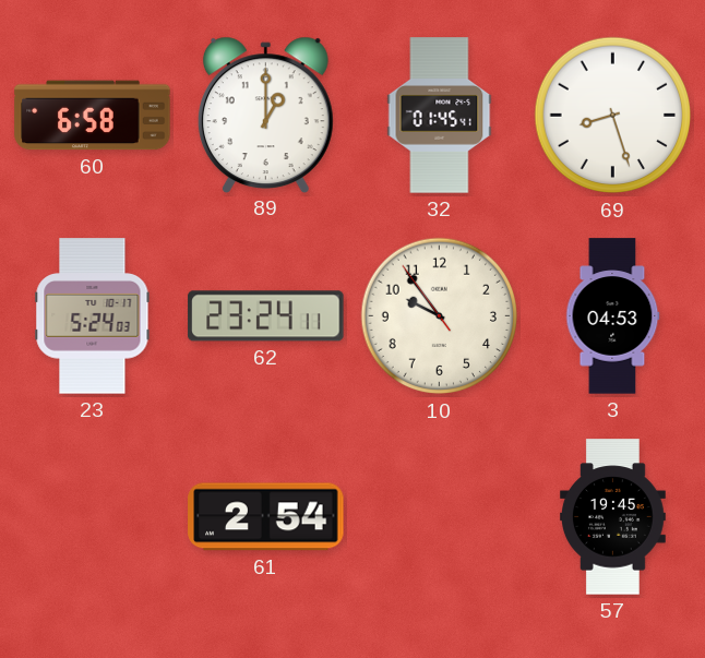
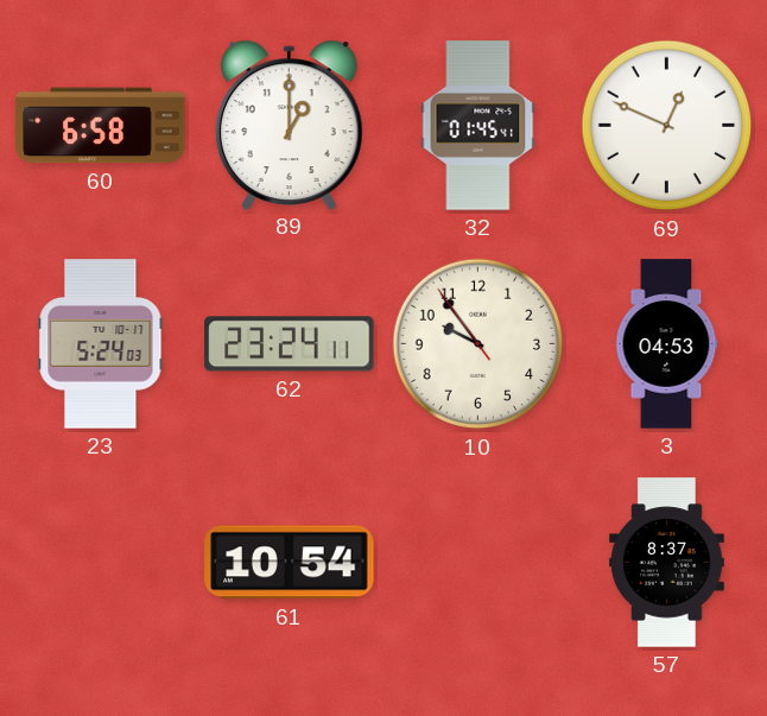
69: 8:27 -> 12:49
61: 2:54 -> 10:54
57: 19:45 -> 8:37
